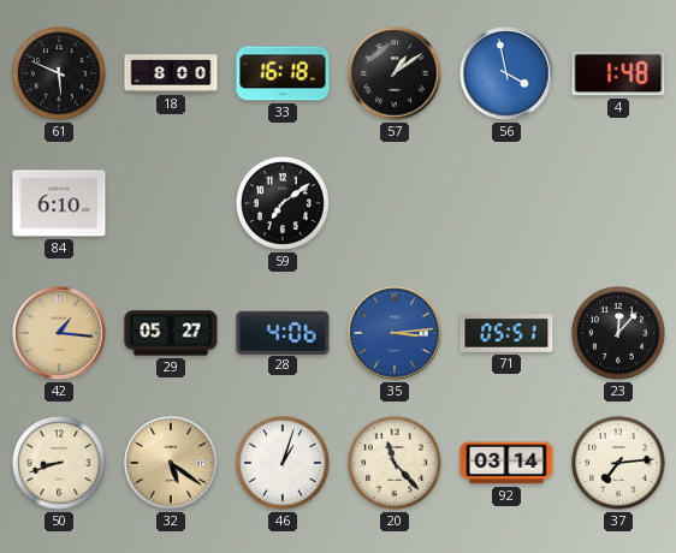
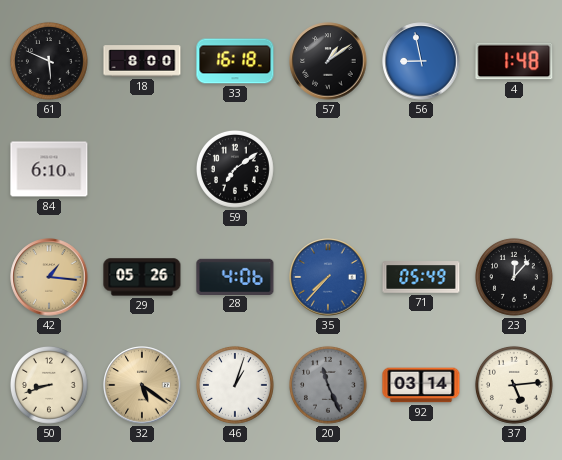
56: 3:58 -> 8:58
29: 05:27 -> 05:26
35: 3:14 -> 7:37
71: 05:51 -> 05:49
20: 11:23 -> 11:26
20 dial: cream -> grey
37: 7:14 -> 5:14
